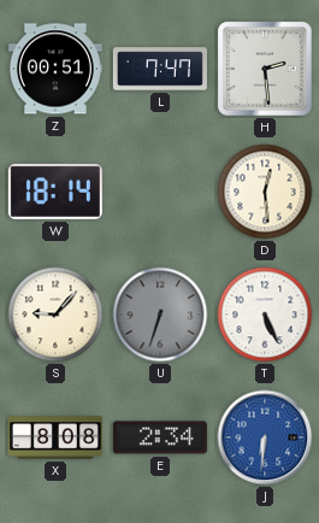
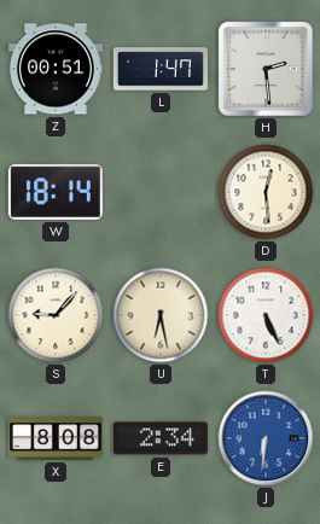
L: 7:47 -> 1:47
U: 6:33 -> 6:28
U dial: grey -> cream
